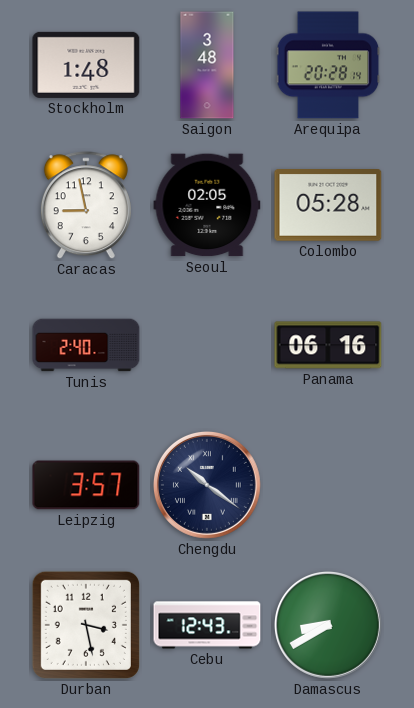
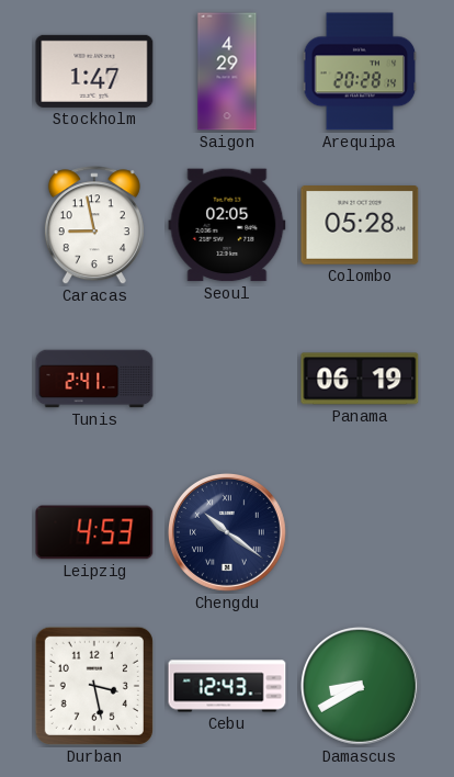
Stockholm: 1:48 -> 1:47
Saigon: 3:48 -> 4:29
Tunis: 2:40 -> 2:41
Panama: 06:16 -> 06:19
Leipzig: 3:57 -> 4:53
